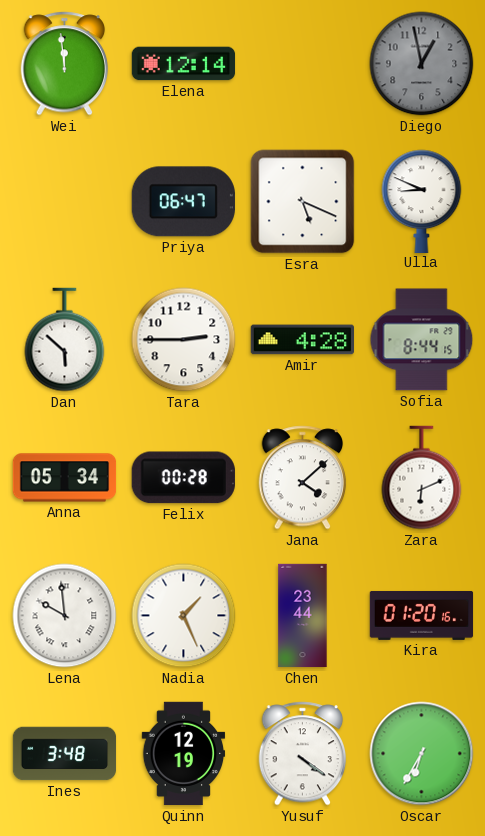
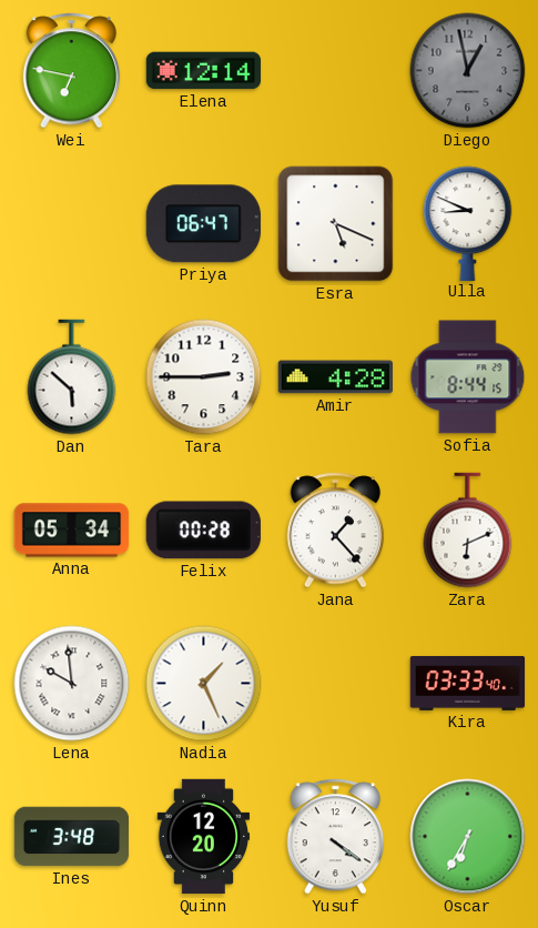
Wei: 11:59 -> 6:47
Jana: 4:08 -> 1:23
Chen: 23:44 -> none
Kira: 01:20 -> 03:33
Quinn: 12:19 -> 12:20
